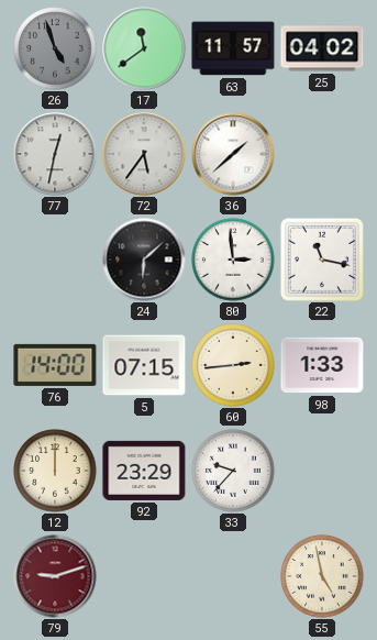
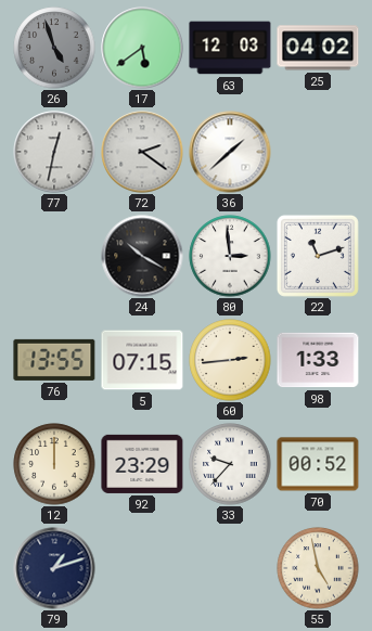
17: 11:39 -> 5:39
63: 11:57 -> 12:03
72: 5:36 -> 2:21
24: 6:08 -> 10:20
22: 11:17 -> 11:12
76: 14:00 -> 13:55
70: none -> 00:52
79: 9:12 -> 1:12
79 dial: burgundy -> navy
